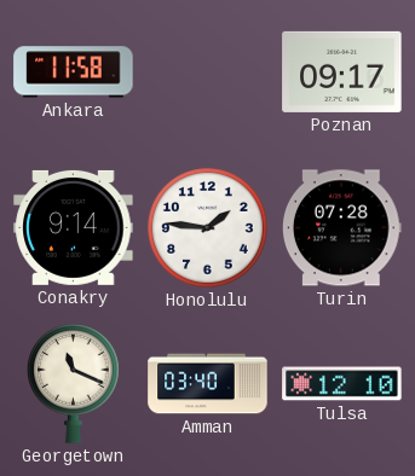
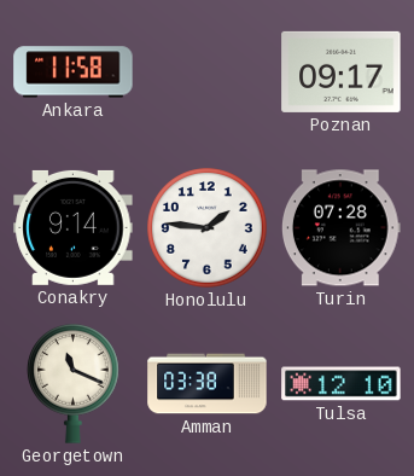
Amman: 03:40 -> 03:38
